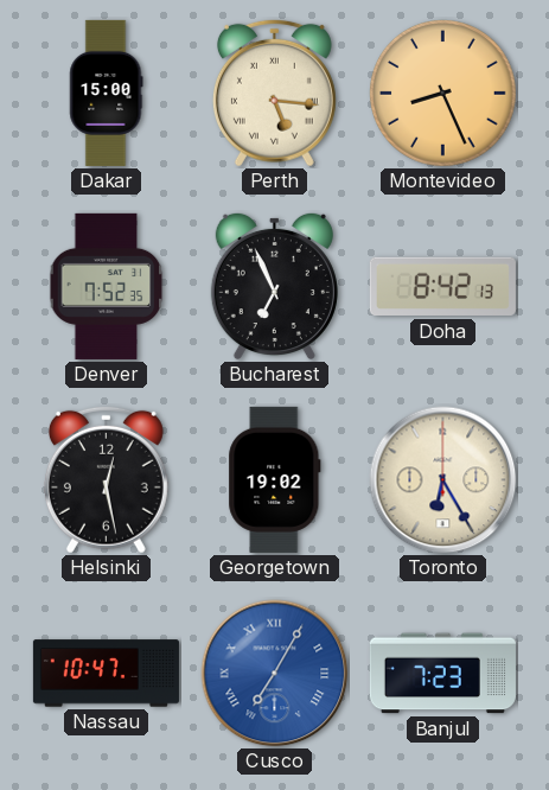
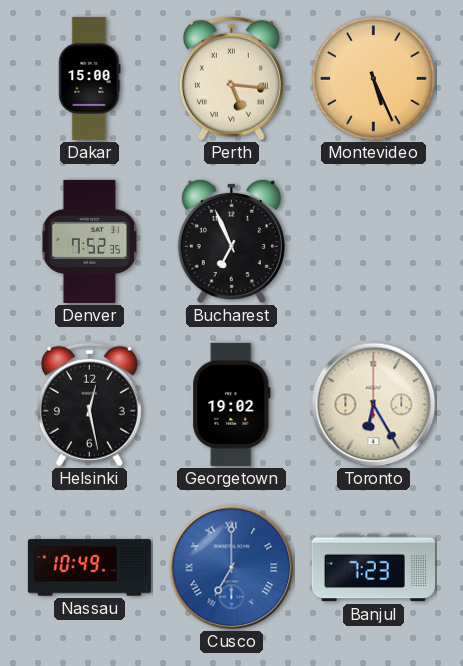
Montevideo: 8:26 -> 5:26
Doha: 8:42 -> none
Nassau: 10:47 -> 10:49
Cusco: 7:05 -> 7:00
